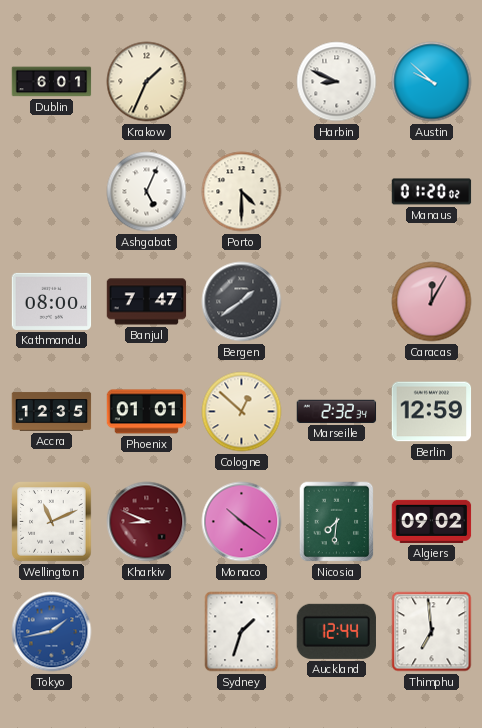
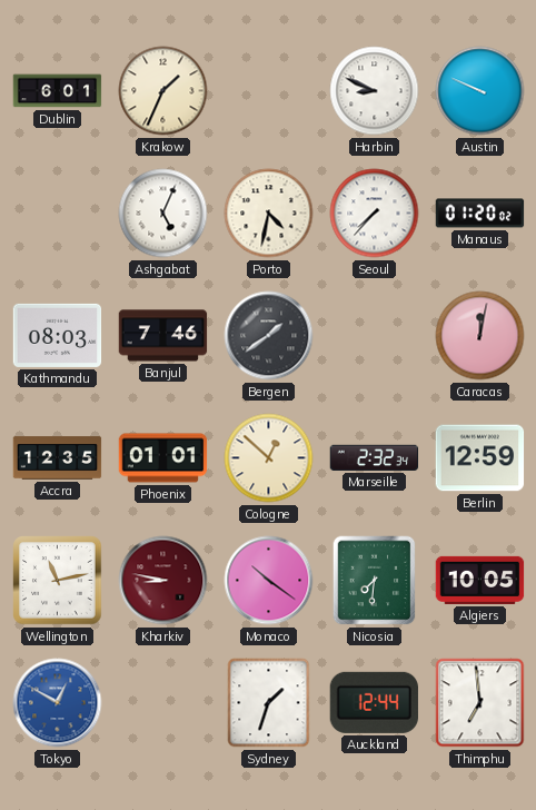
Austin: 9:52 -> 9:49
Porto: 4:30 -> 4:32
Seoul: none -> 7:37
Kathmandu: 08:00 -> 08:03
Banjul: 7:47 -> 7:46
Caracas: 12:05 -> 12:02
Wellington: 11:11 -> 11:13
Kharkiv: 8:49 -> 8:47
Algiers: 09:02 -> 10:05
Tokyo: 1:43 -> 12:50
